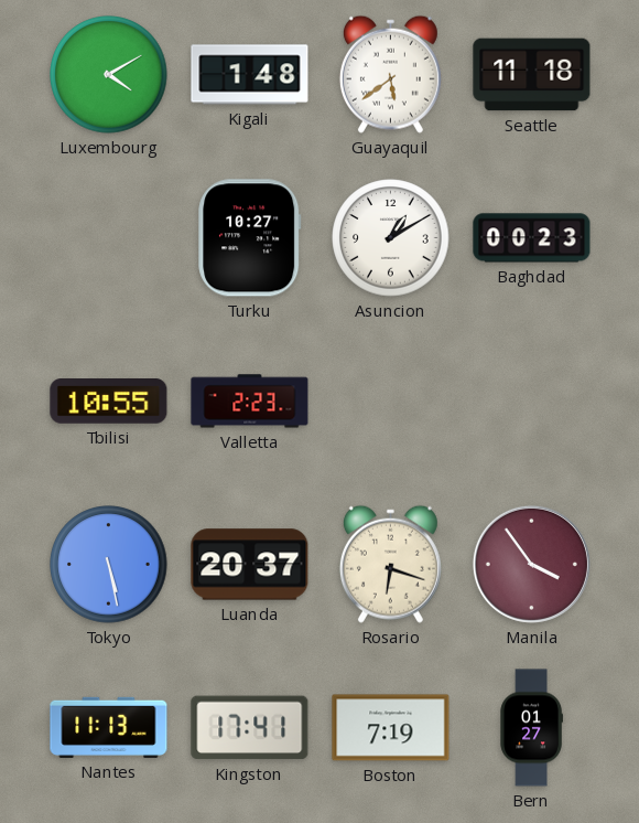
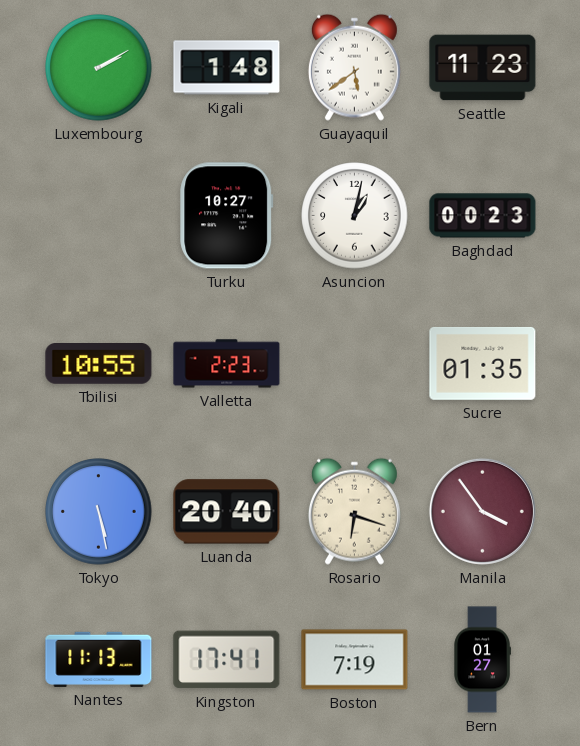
Luxembourg: 4:10 -> 2:10
Seattle: 11:18 -> 11:23
Asuncion: 1:10 -> 1:02
Sucre: none -> 01:35
Luanda: 20:37 -> 20:40
